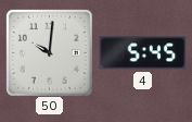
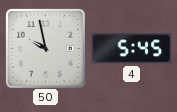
50: 10:01 -> 9:58
